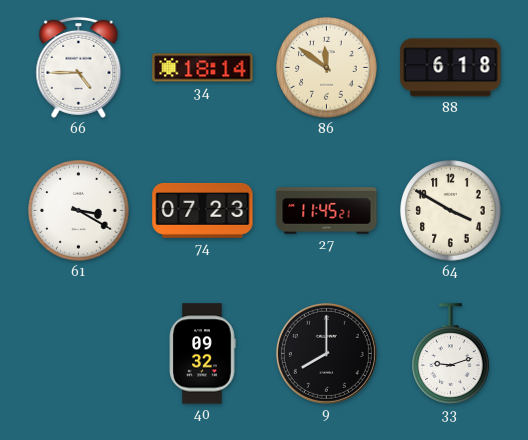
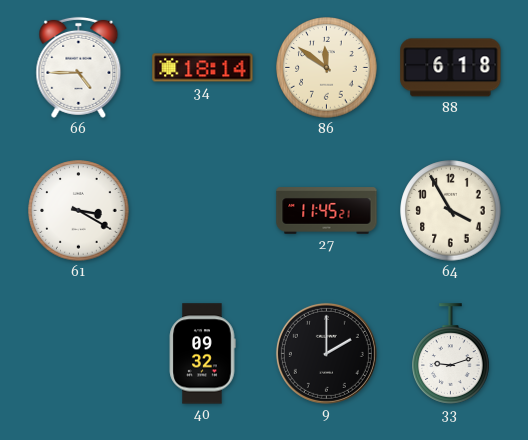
74: 07:23 -> none
64: 3:50 -> 3:55
9: 8:00 -> 2:00
